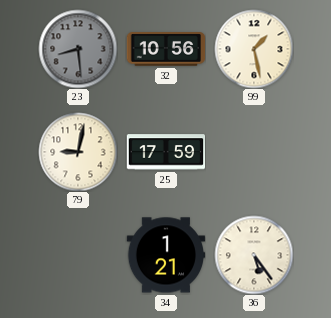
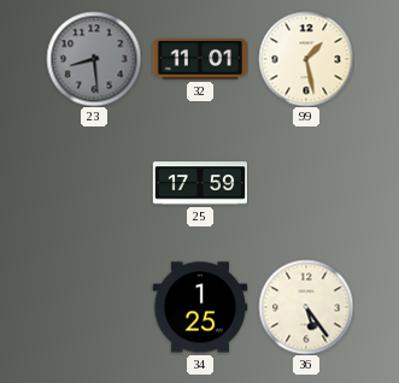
32: 10:56 -> 11:01
79: 9:02 -> none
34: 1:21 -> 1:25
